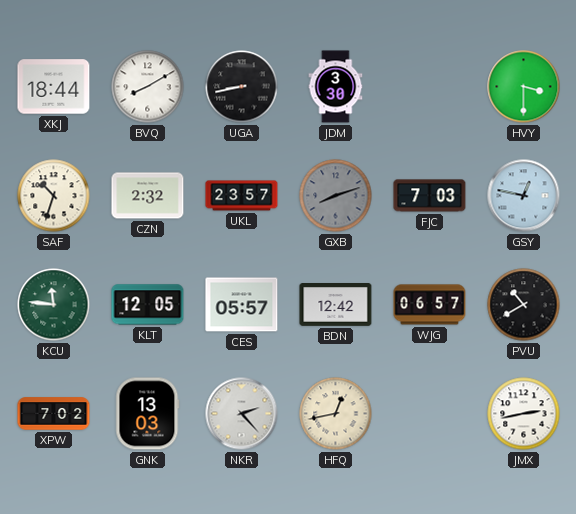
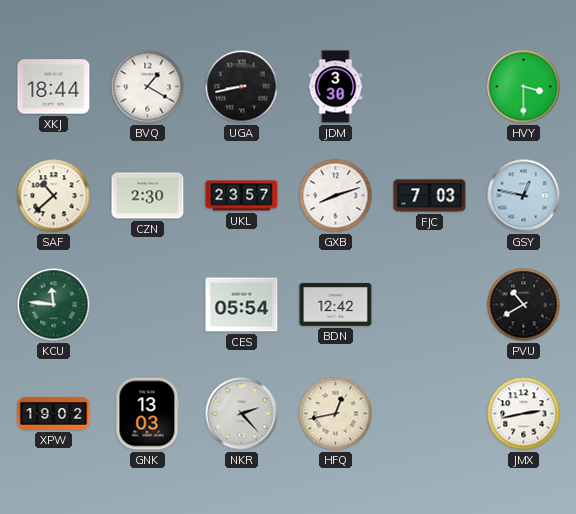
BVQ: 8:10 -> 1:20
SAF: 10:33 -> 10:38
CZN: 2:32 -> 2:30
GXB dial: grey -> white
KLT: 12:05 -> none
CES: 05:57 -> 05:54
WJG: 06:57 -> none
XPW: 7:02 -> 19:02
